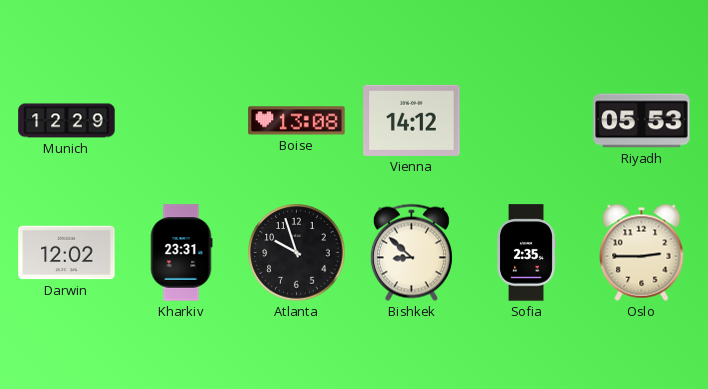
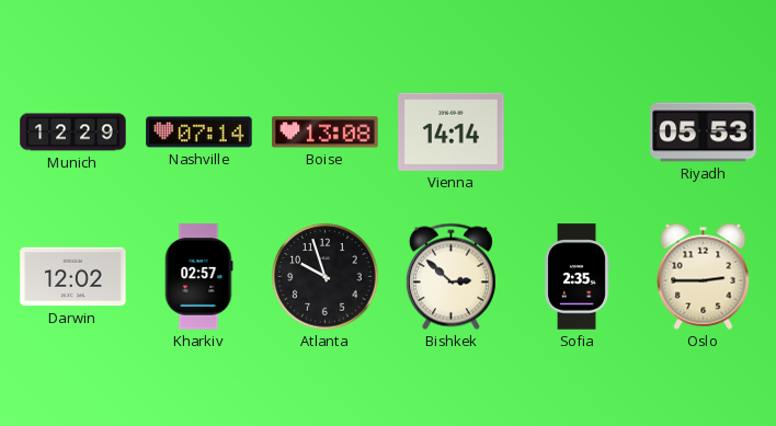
Nashville: none -> 07:14
Vienna: 14:12 -> 14:14
Kharkiv: 23:31 -> 02:57
Bishkek: 8:52 -> 2:52
